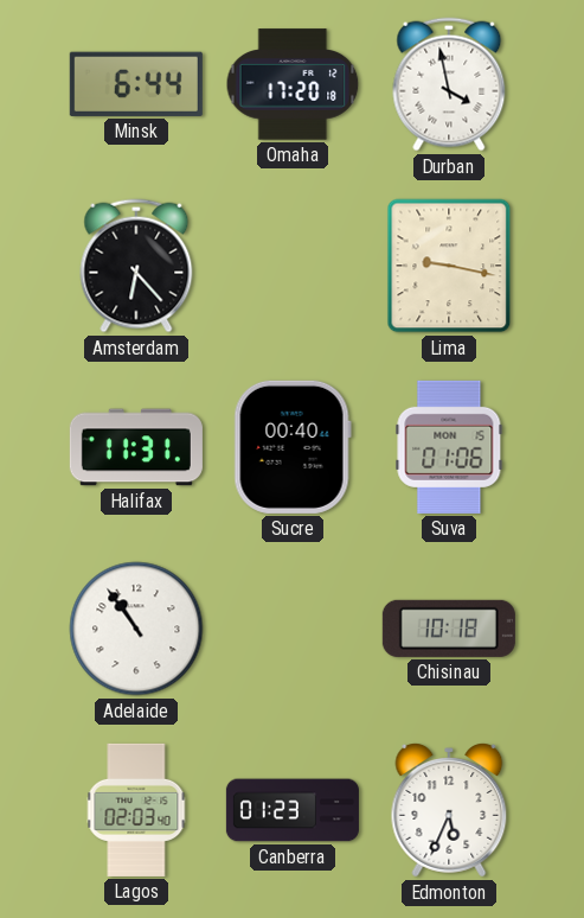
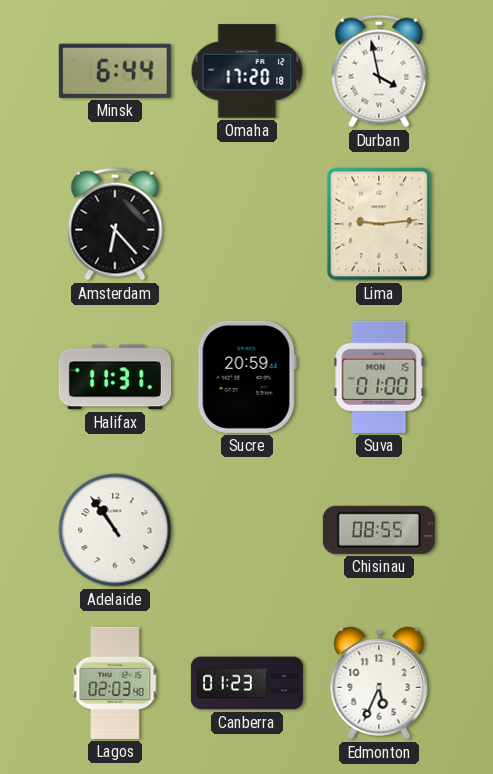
Lima: 9:17 -> 9:14
Sucre: 00:40 -> 20:59
Suva: 01:06 -> 01:00
Chisinau: 10:18 -> 08:55
